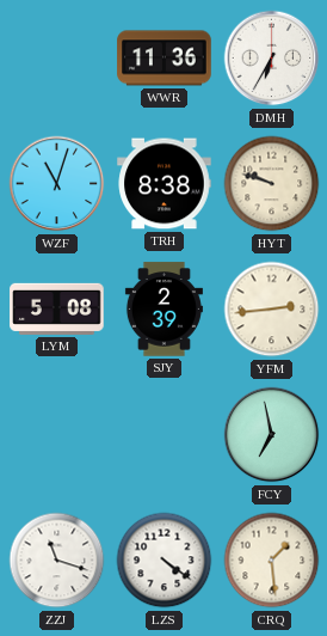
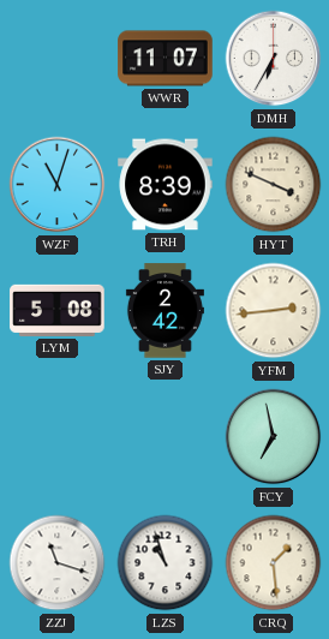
WWR: 11:36 -> 11:07
TRH: 8:38 -> 8:39
HYT: 9:48 -> 3:49
SJY: 2:39 -> 2:42
LZS: 4:21 -> 10:57
